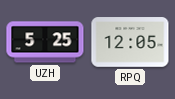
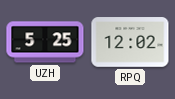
RPQ: 12:05 -> 12:02
